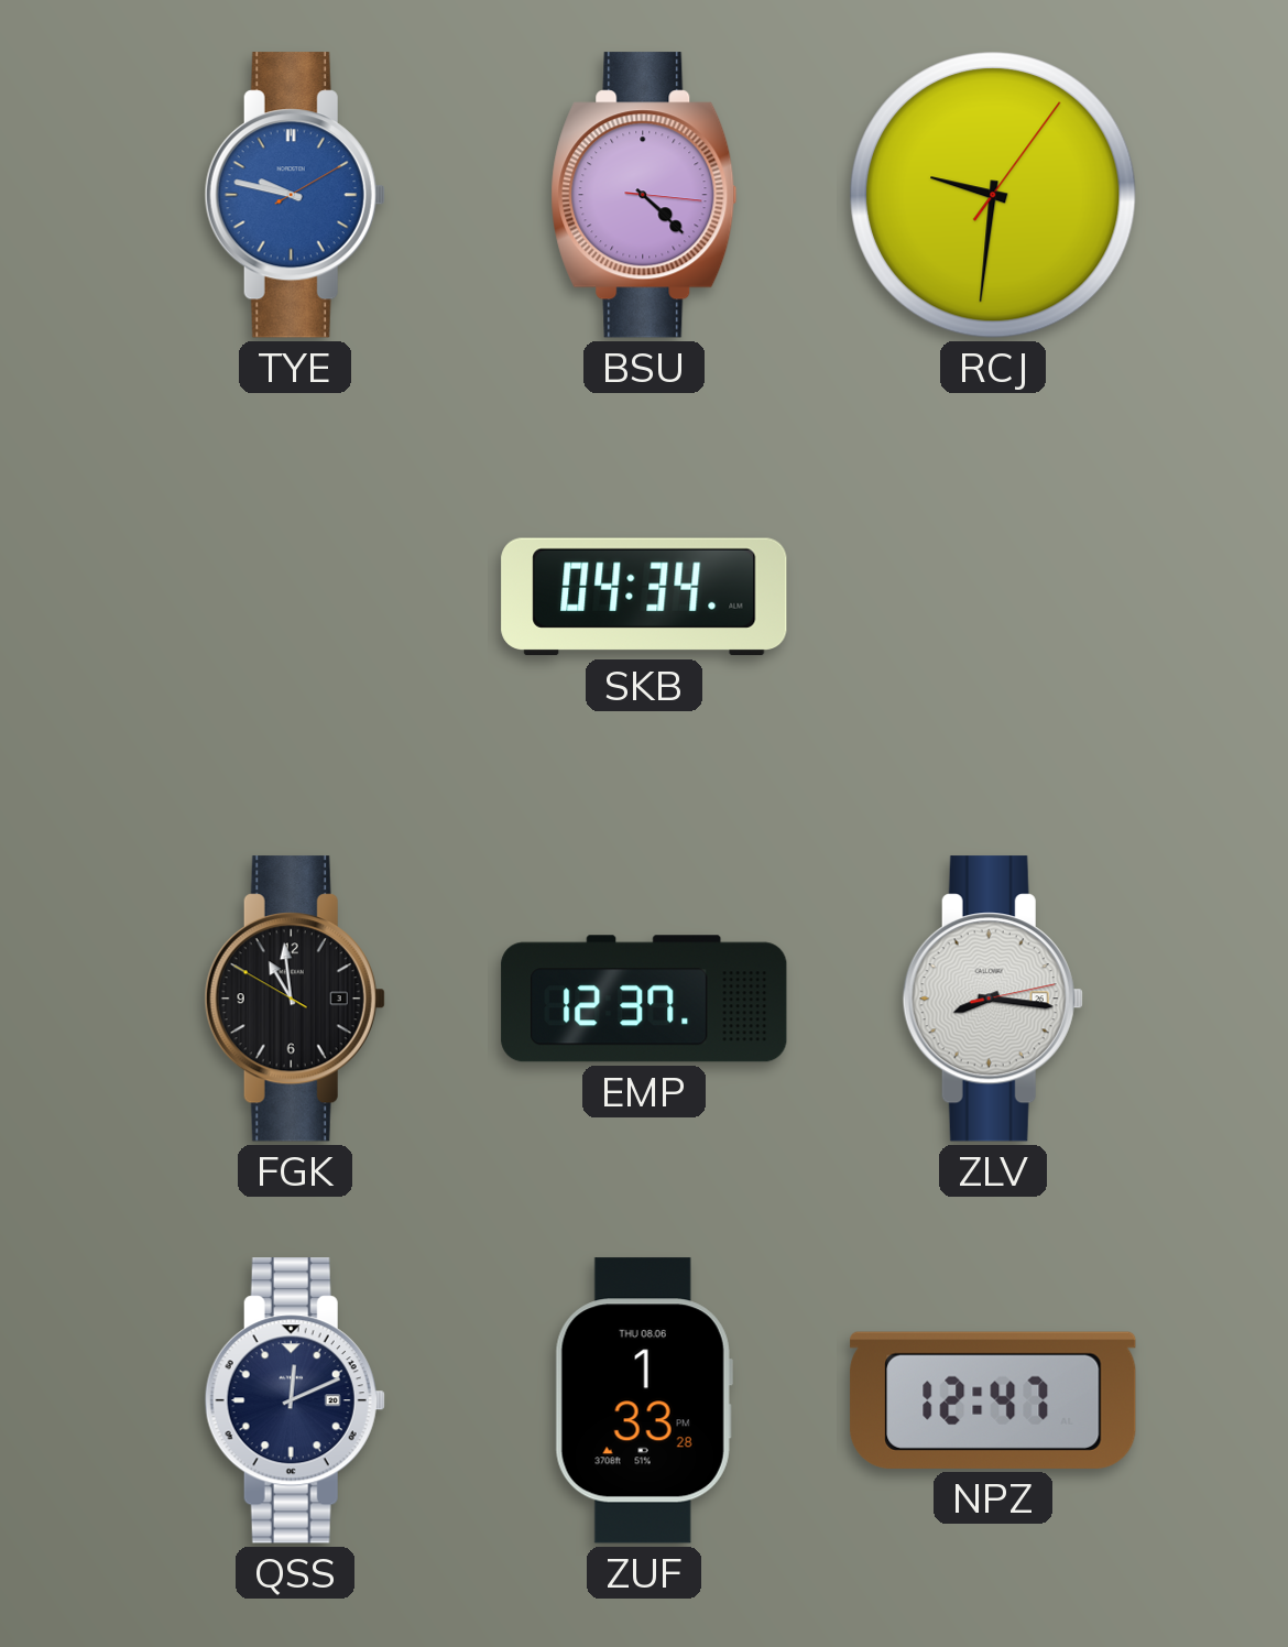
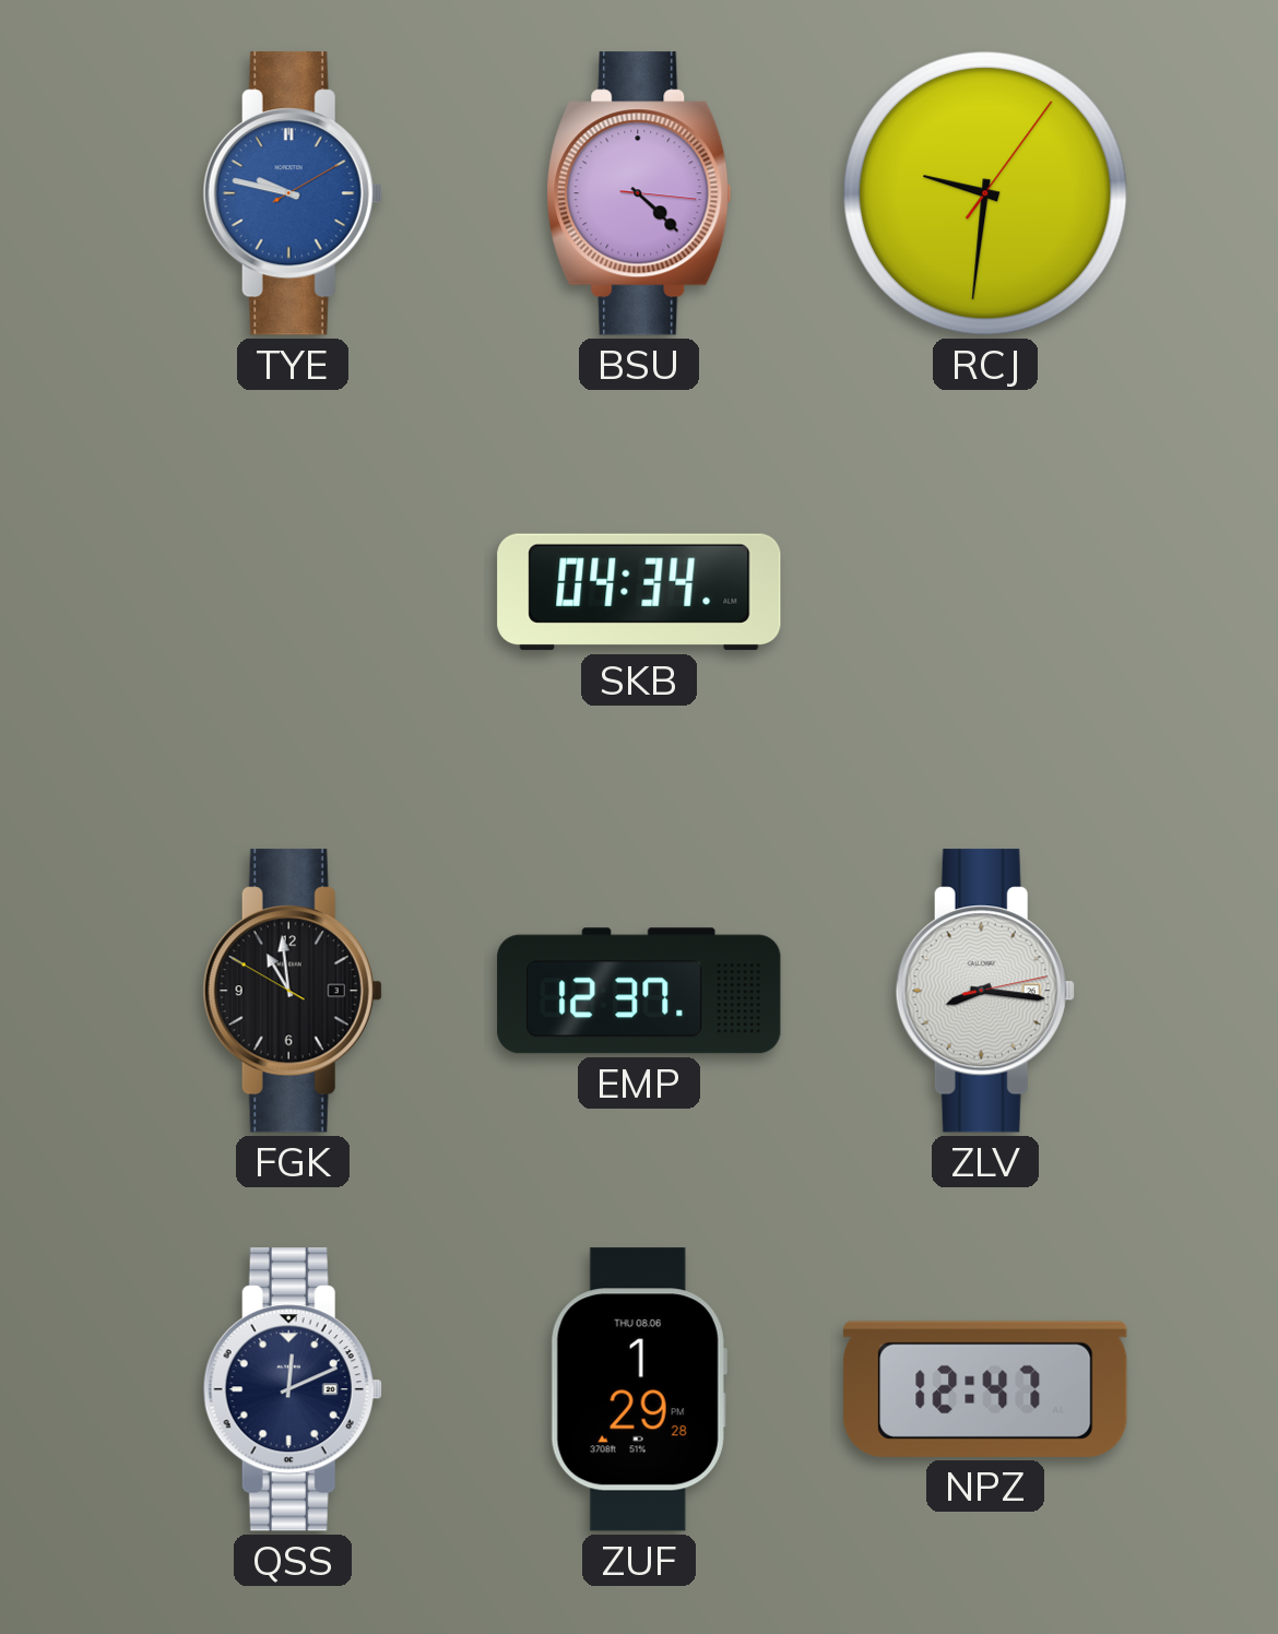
ZUF: 1:33 -> 1:29
